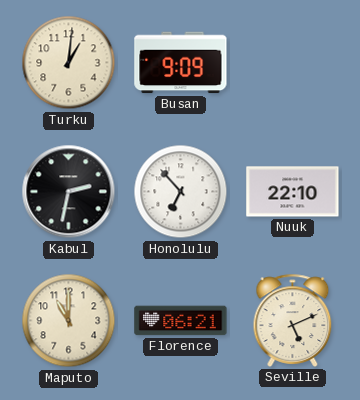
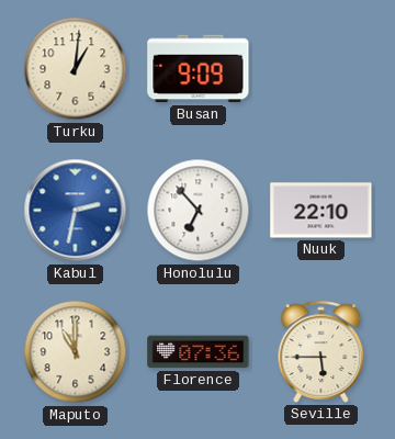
Kabul dial: black -> blue
Florence: 06:21 -> 07:36
Seville: 5:11 -> 5:45
